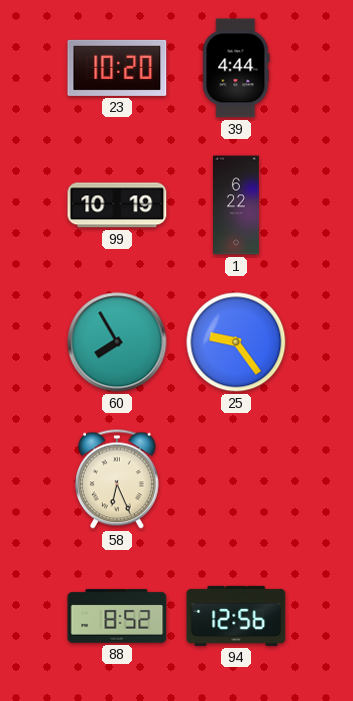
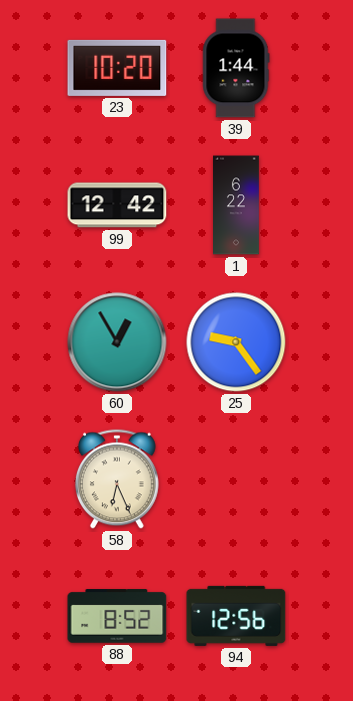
39: 4:44 -> 1:44
99: 10:19 -> 12:42
60: 7:55 -> 12:55
